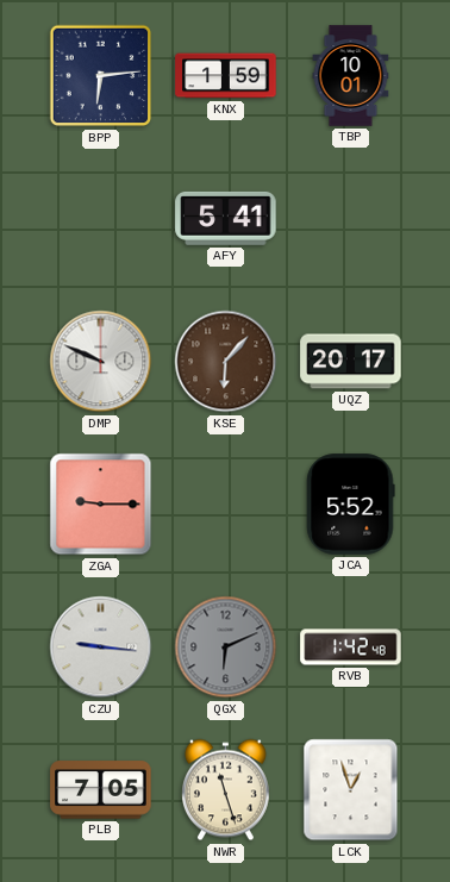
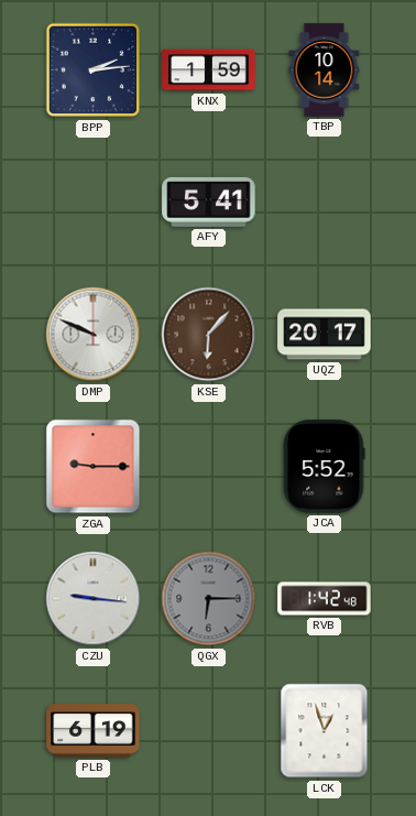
BPP: 6:14 -> 2:14
TBP: 10:01 -> 10:14
QGX: 6:11 -> 6:15
PLB: 7:05 -> 6:19
NWR: 11:27 -> none
